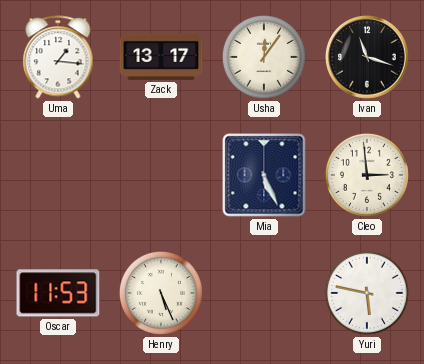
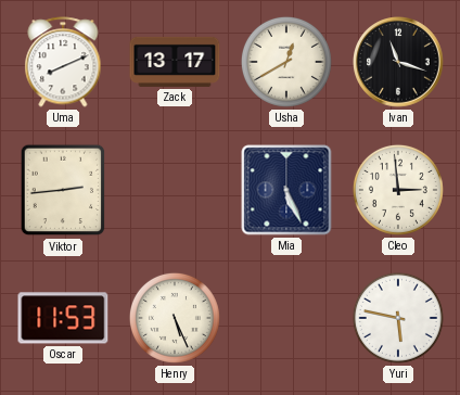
Uma: 1:16 -> 8:11
Usha: 12:06 -> 12:40
Viktor: none -> 2:44
